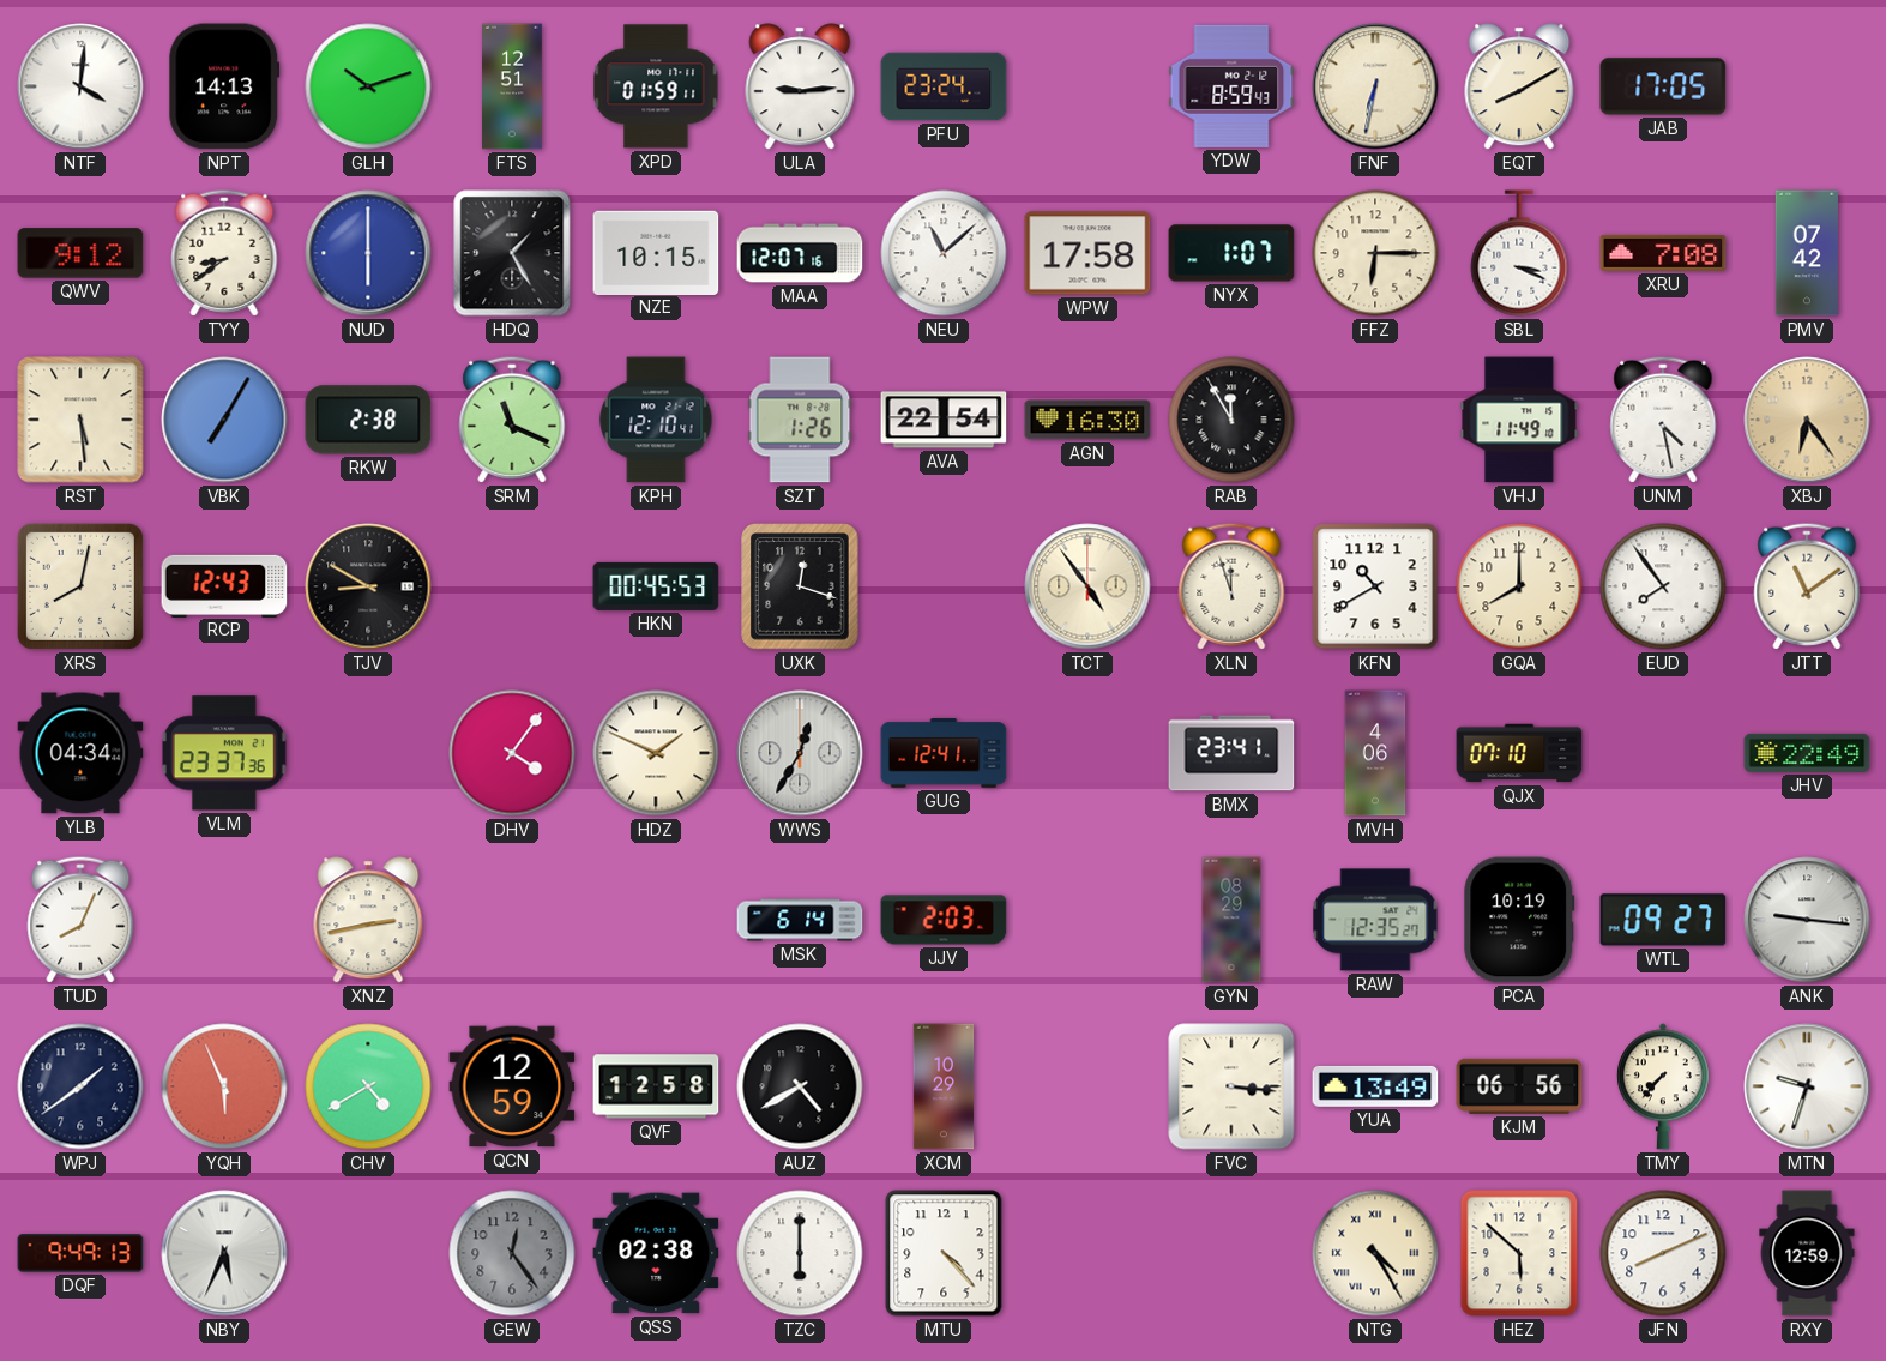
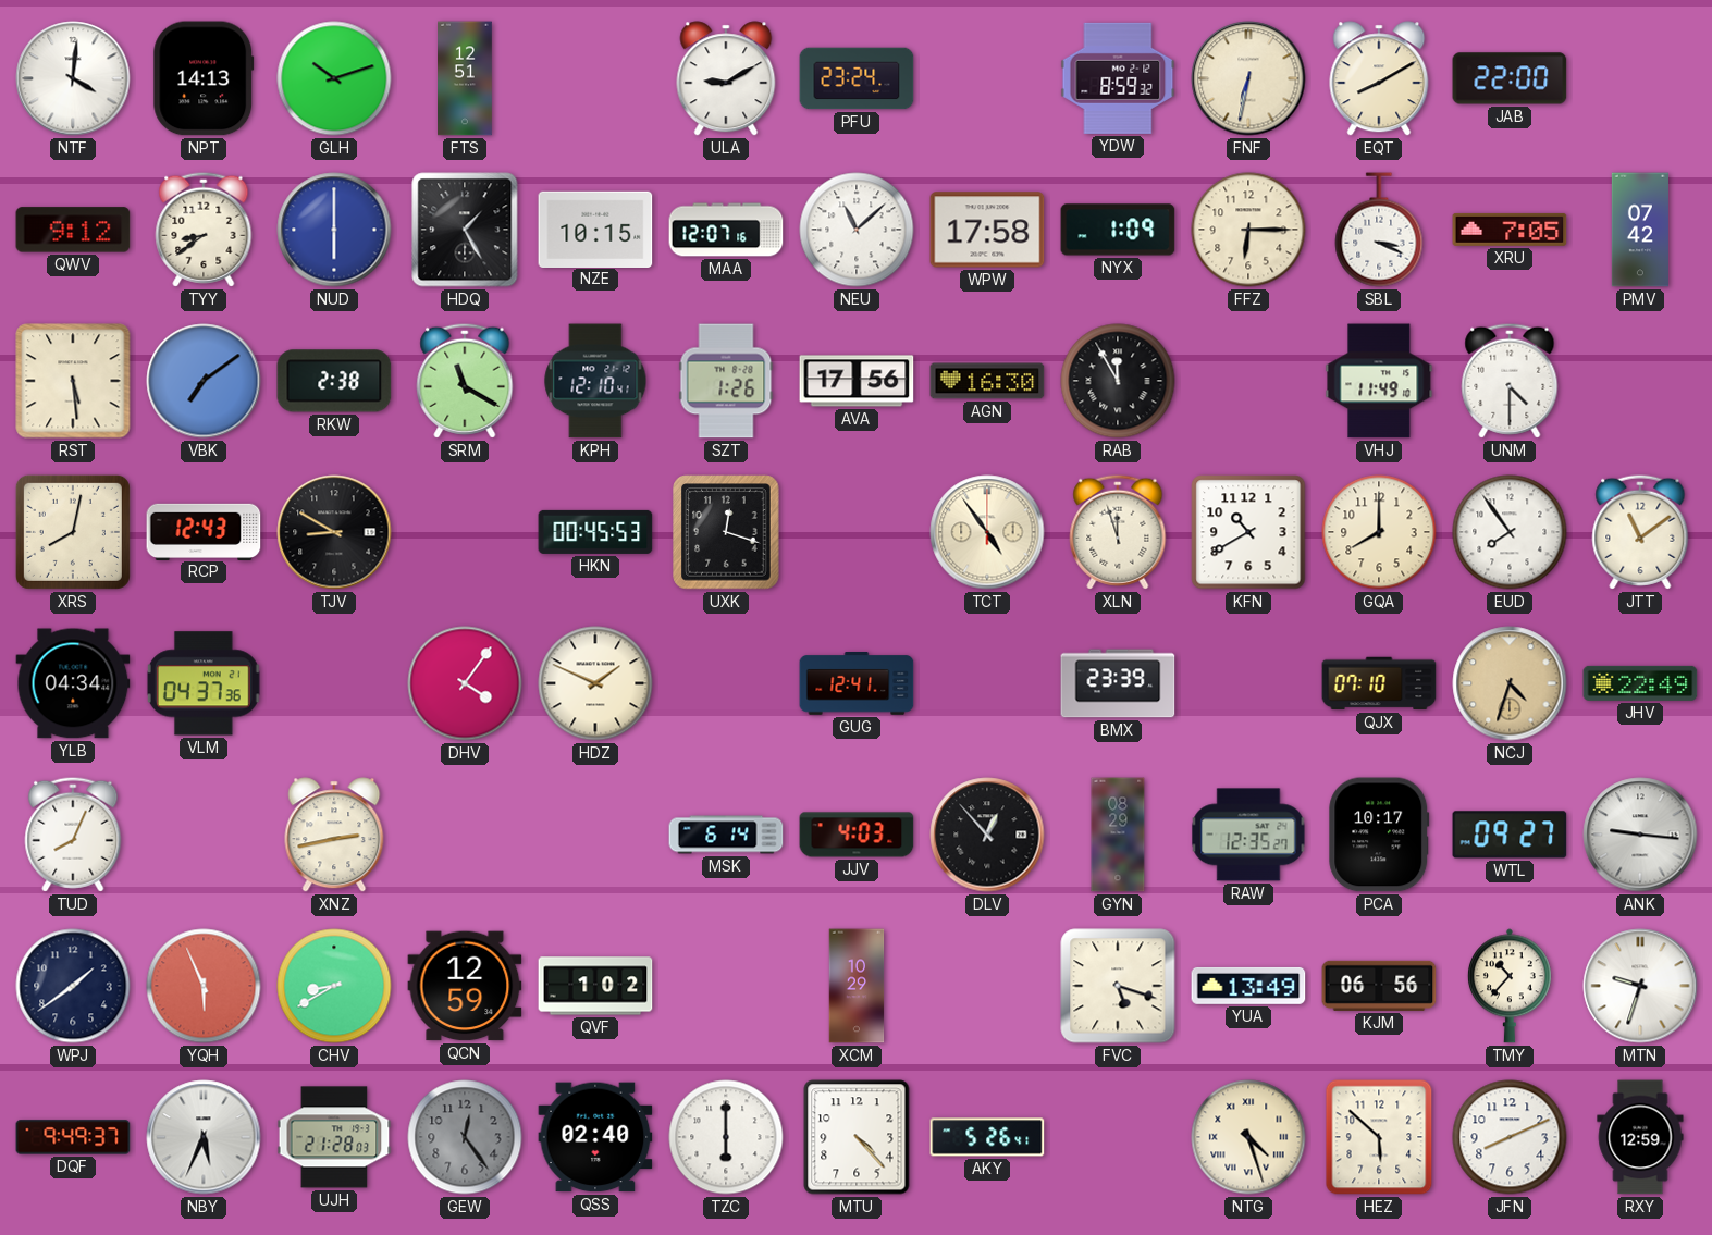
XPD: 01:59 -> none
ULA: 9:14 -> 9:10
YDW: 8:59:43 -> 8:59:32
JAB: 17:05 -> 22:00
NYX: 1:07 -> 1:09
XRU: 7:08 -> 7:05
VBK: 7:05 -> 7:09
SRM: 11:19 -> 11:20
AVA: 22:54 -> 17:56
UNM: 4:28 -> 4:30
XBJ: 6:24 -> none
VLM: 23:37 -> 04:37
WWS: 12:35 -> none
BMX: 23:41 -> 23:39
MVH: 4:06 -> none
NCJ: none -> 4:33
JJV: 2:03 -> 4:03
DLV: none -> 12:53
PCA: 10:19 -> 10:17
CHV: 4:40 -> 8:40
QVF: 12:58 -> 1:02
AUZ: 4:40 -> none
FVC: 3:16 -> 5:18
TMY: 7:37 -> 10:37
DQF: 9:49:13 -> 9:49:37
UJH: none -> 21:28
QSS: 02:38 -> 02:40
AKY: none -> 5:26
NTG: 4:25 -> 4:27
